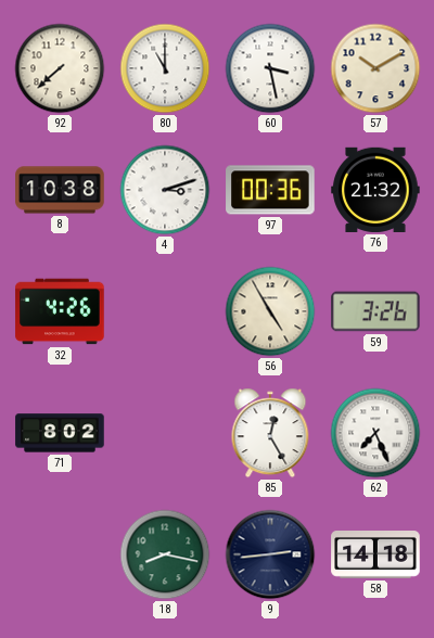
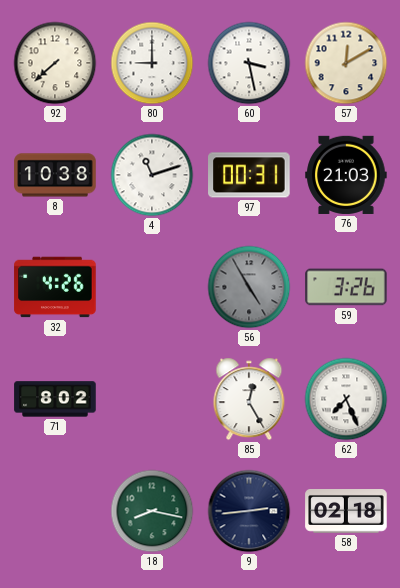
80: 11:00 -> 9:00
57: 10:10 -> 12:10
4: 3:12 -> 11:12
97: 00:36 -> 00:31
76: 21:32 -> 21:03
56 dial: cream -> grey
58: 14:18 -> 02:18
